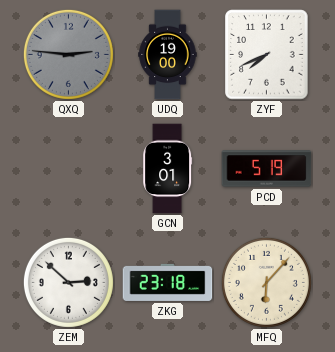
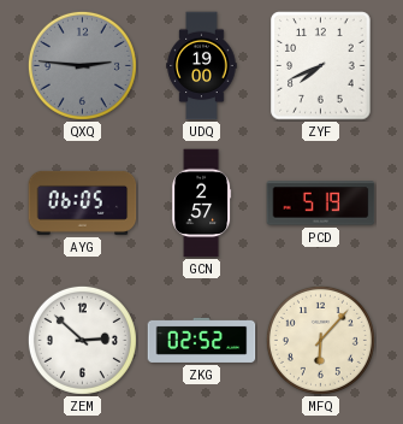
AYG: none -> 06:05
GCN: 3:01 -> 2:57
ZKG: 23:18 -> 02:52
